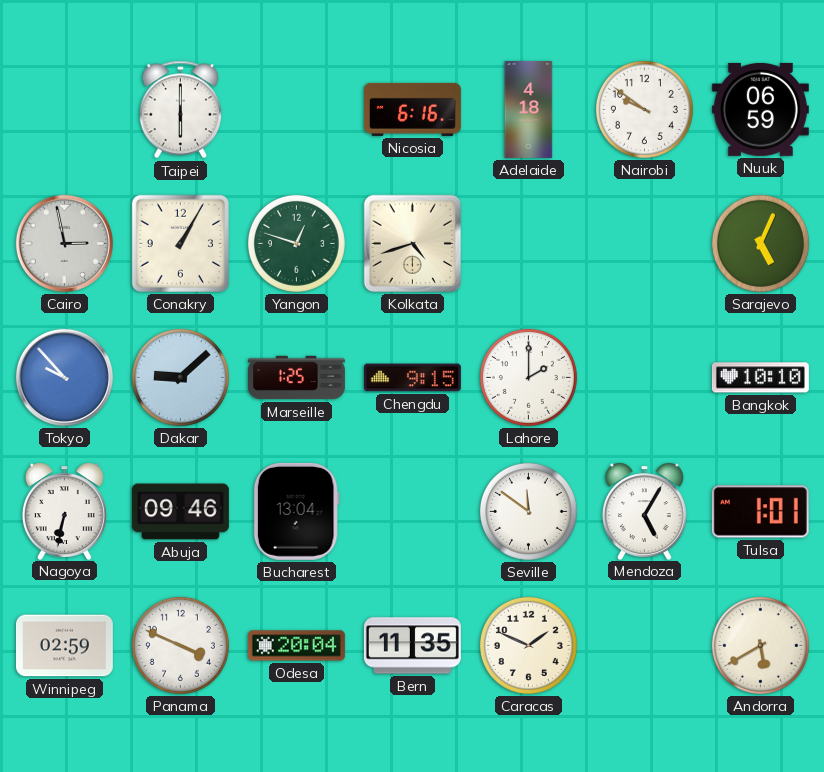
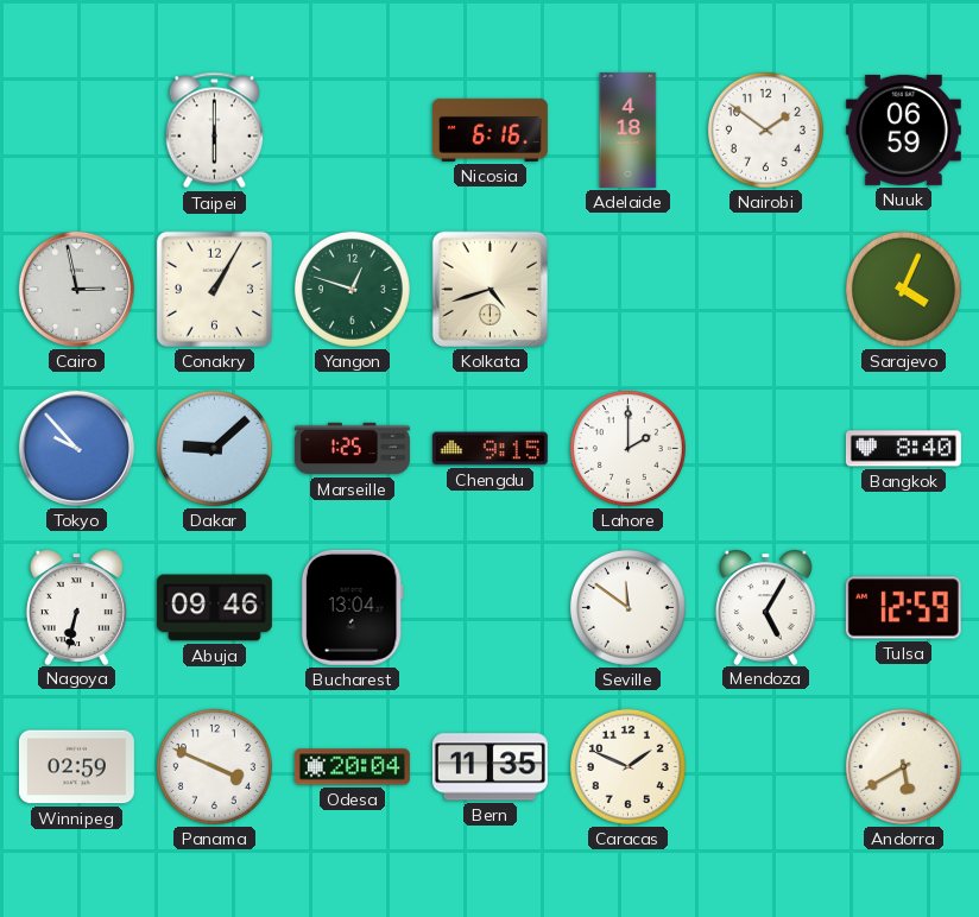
Nairobi: 9:51 -> 1:51
Sarajevo: 5:04 -> 4:04
Bangkok: 10:10 -> 8:40
Tulsa: 1:01 -> 12:59
